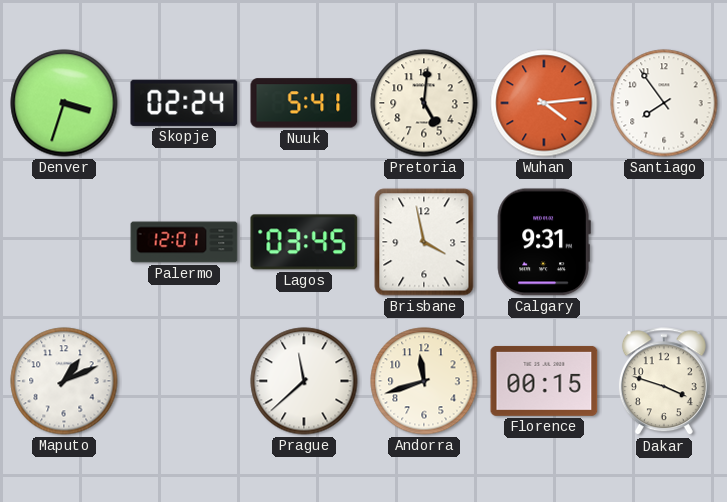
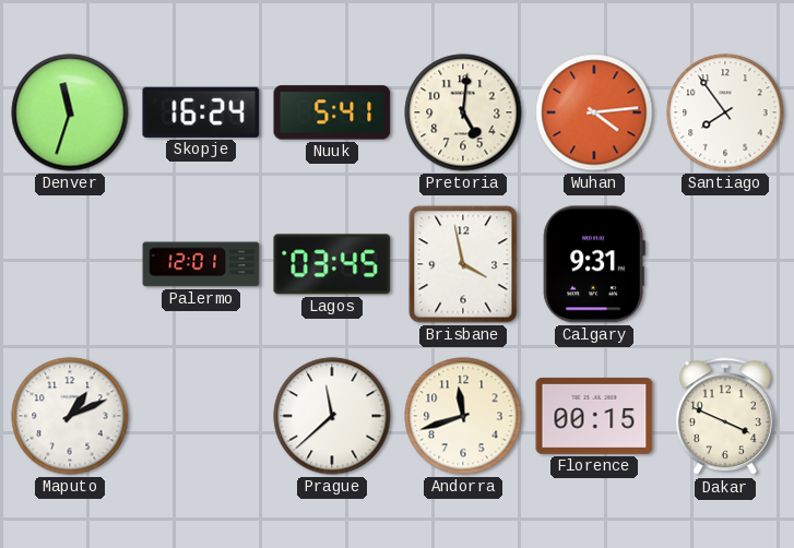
Denver: 3:33 -> 11:33
Skopje: 02:24 -> 16:24
Dakar: 3:48 -> 3:49
